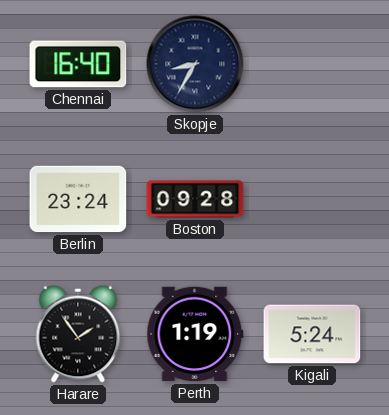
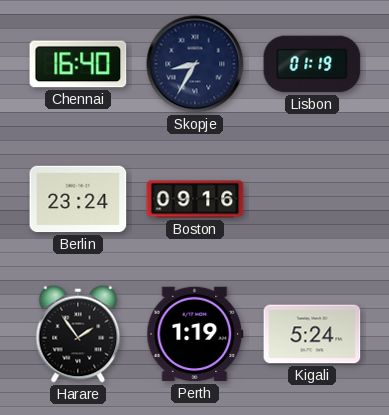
Lisbon: none -> 01:19
Boston: 09:28 -> 09:16
